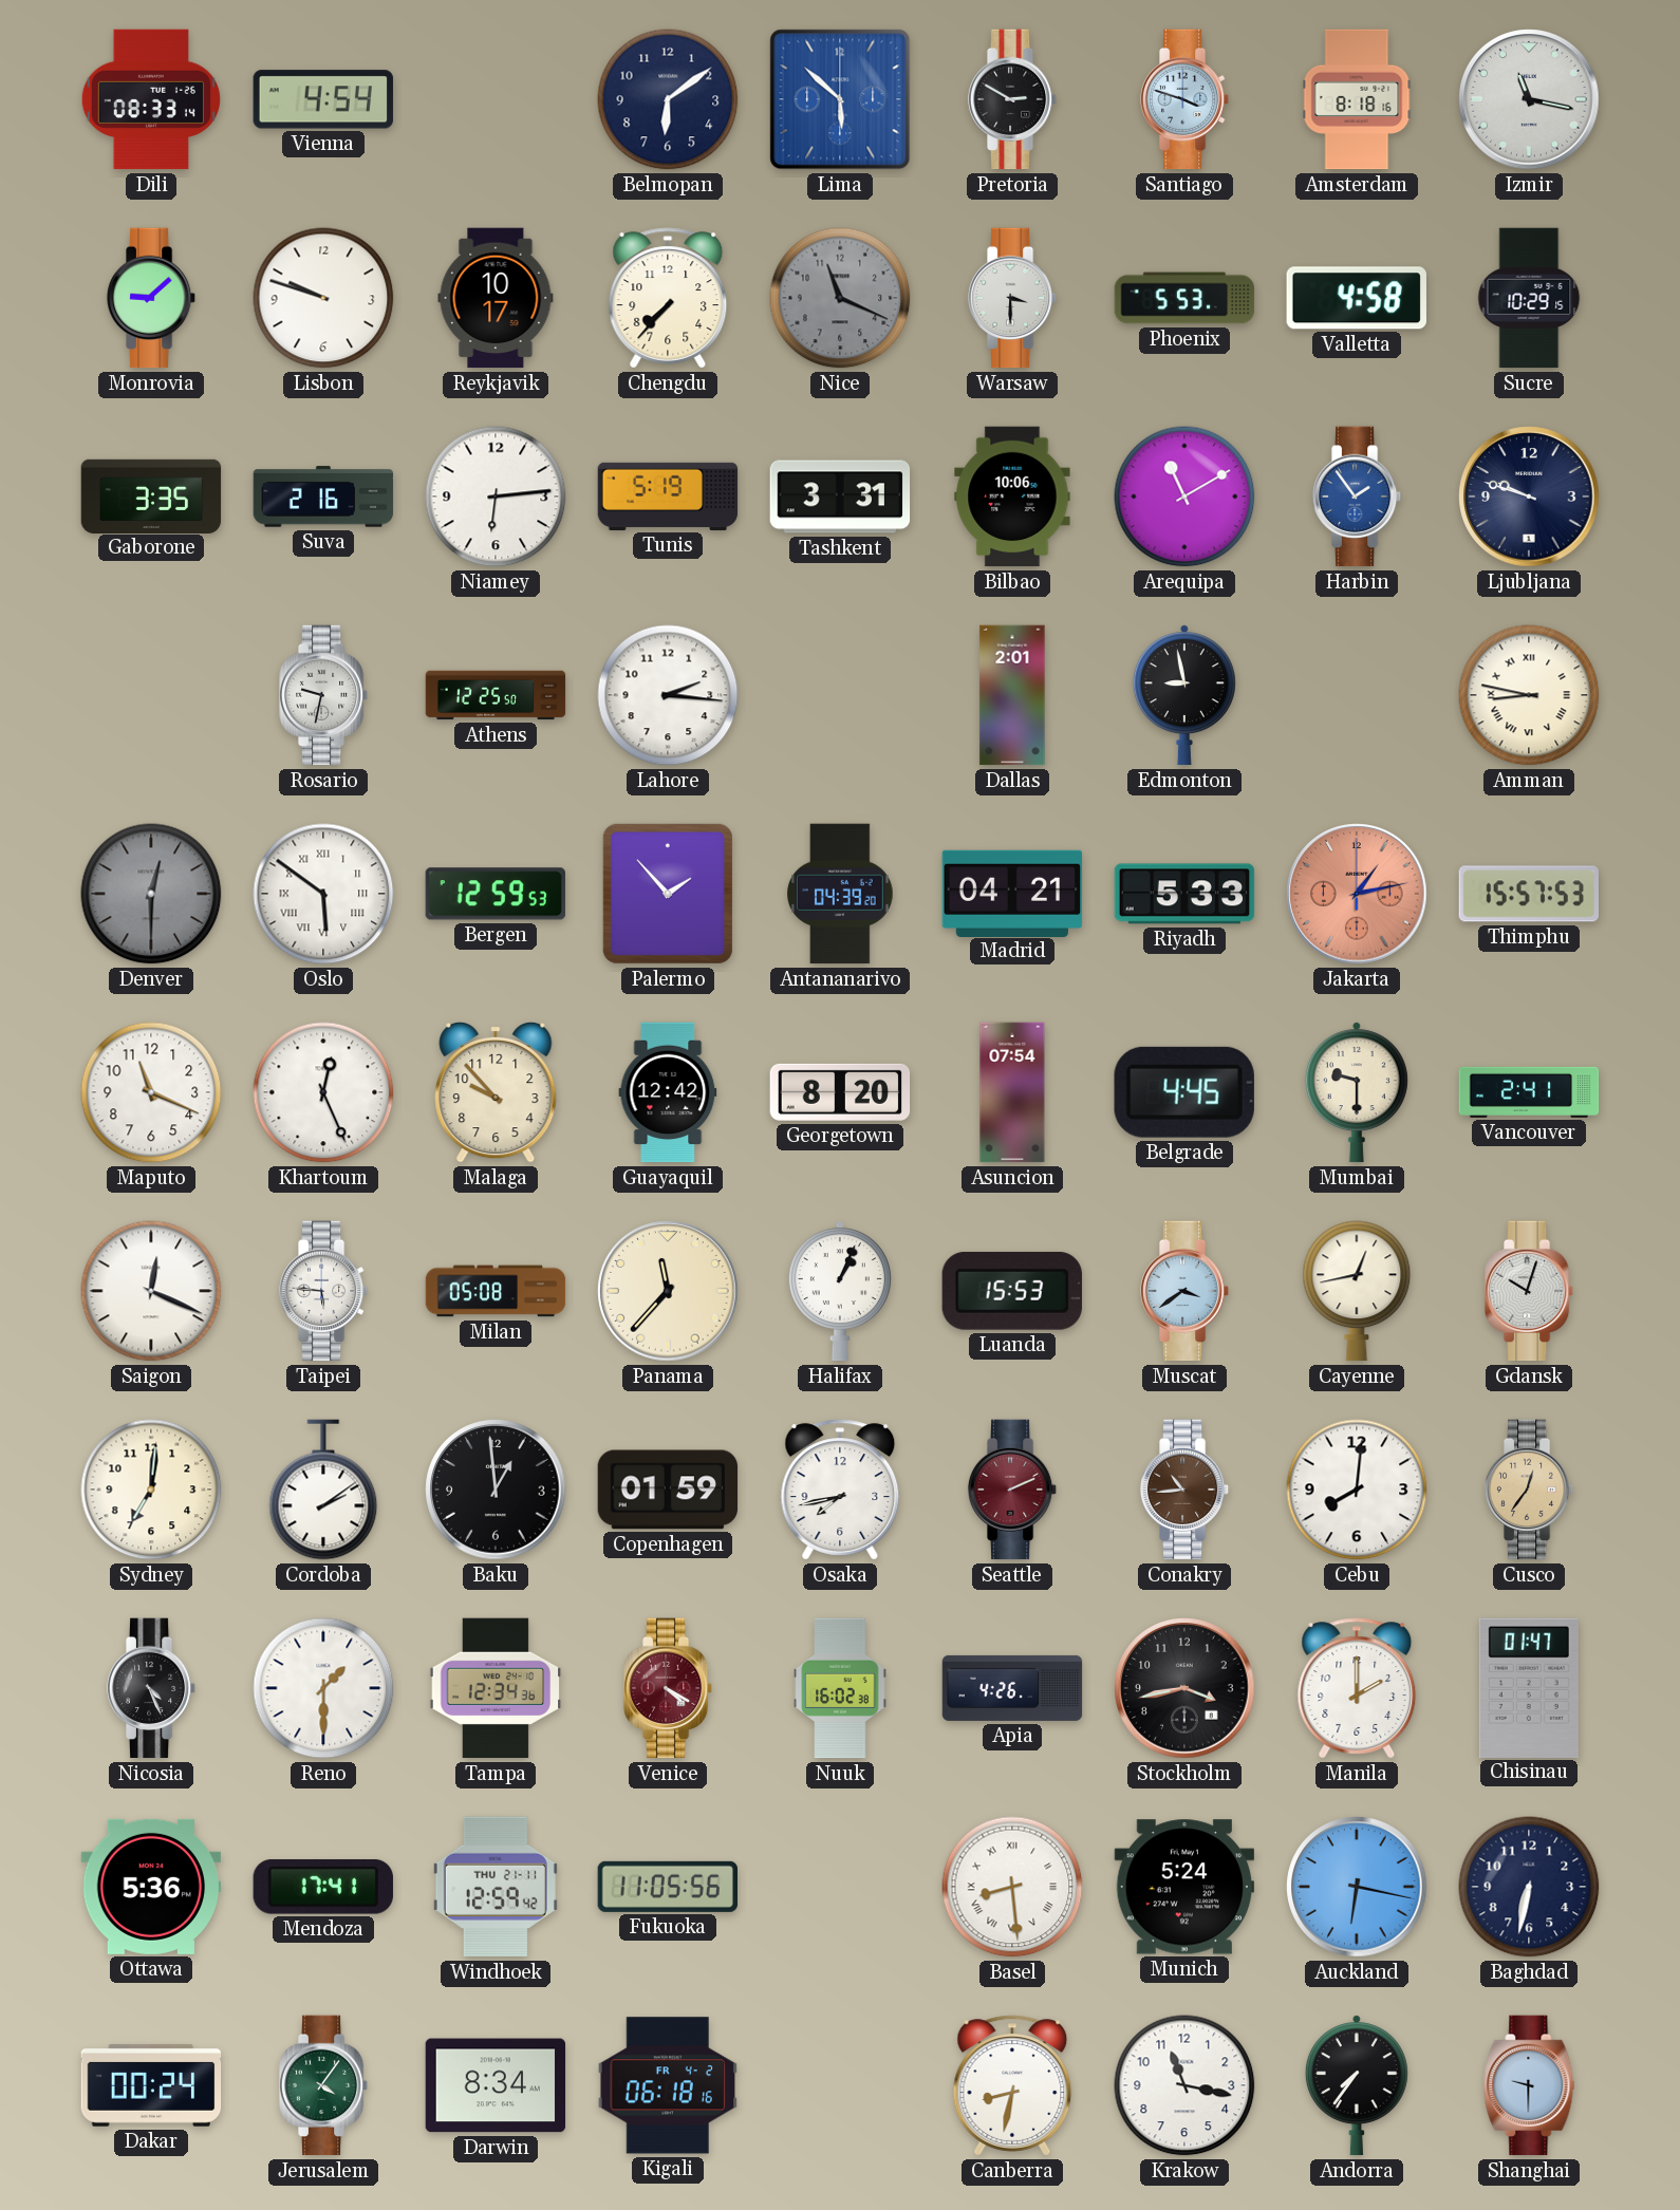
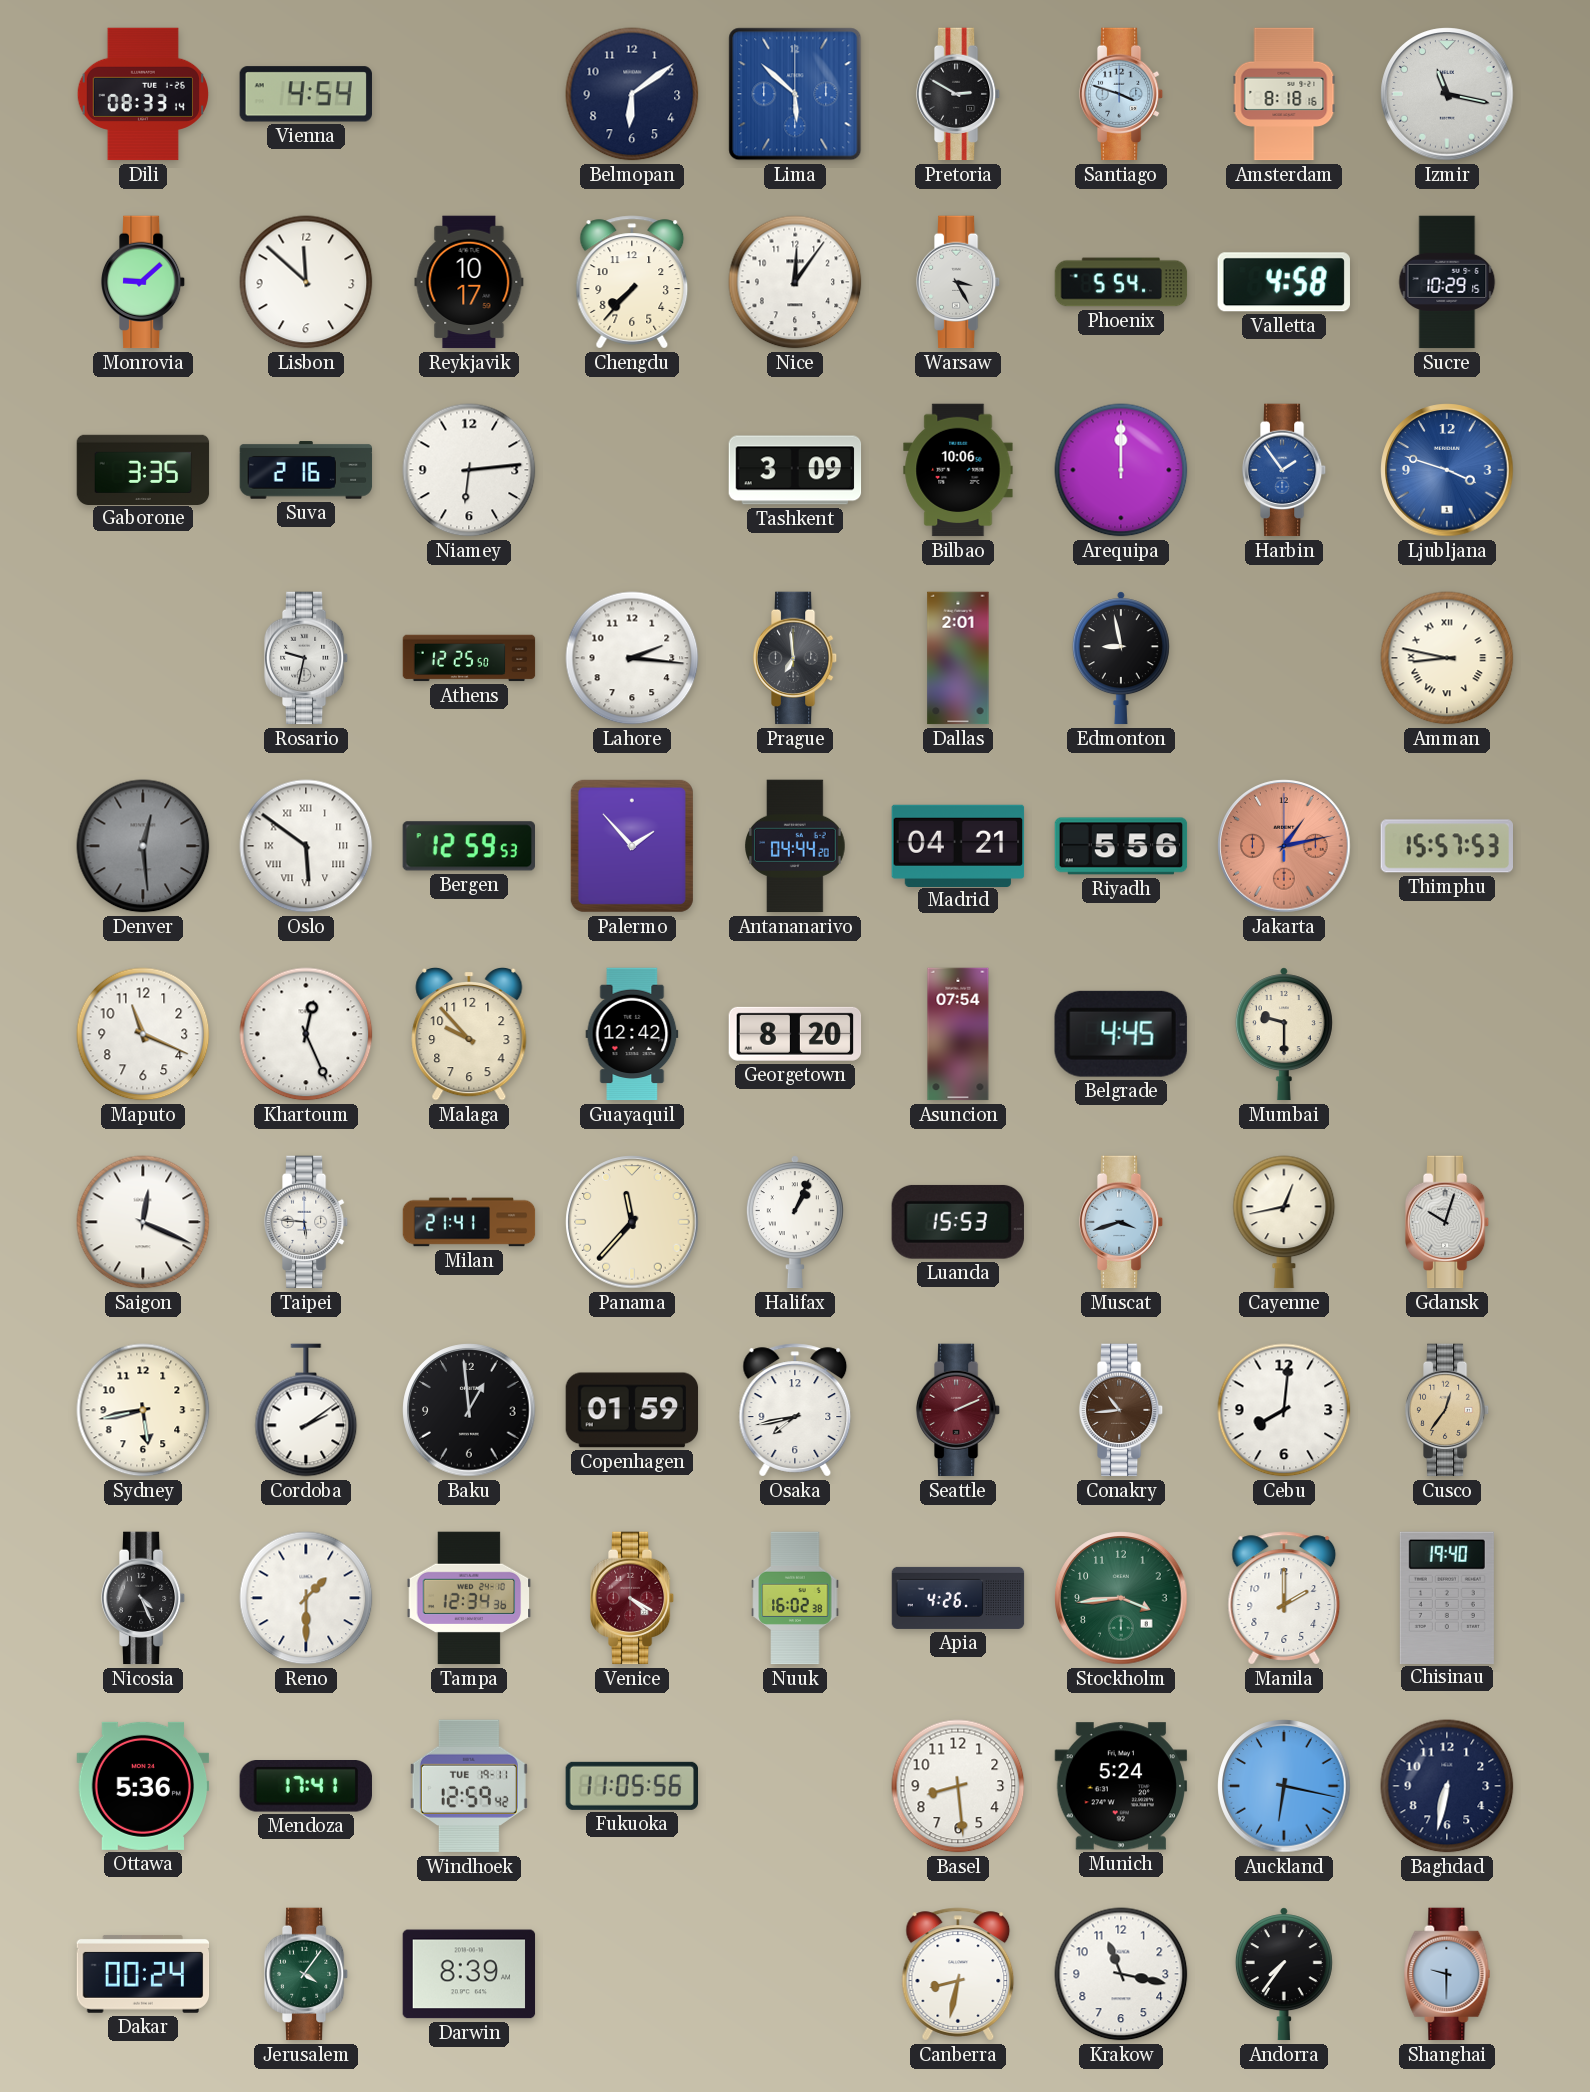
Lisbon: 9:48 -> 11:52
Nice: 11:19 -> 12:06
Nice dial: grey -> white
Warsaw: 3:30 -> 3:25
Phoenix: 5:53 -> 5:54
Tunis: 5:19 -> none
Tashkent: 3:31 -> 3:09
Arequipa: 11:10 -> 12:00
Ljubljana: 9:48 -> 3:48
Ljubljana dial: navy -> blue
Prague: none -> 6:59
Denver: 12:30 -> 12:29
Antananarivo: 04:39 -> 04:44
Riyadh: 5:33 -> 5:56
Vancouver: 2:41 -> none
Milan: 05:08 -> 21:41
Muscat: 3:39 -> 3:42
Sydney: 7:01 -> 5:43
Stockholm: 3:43 -> 3:44
Stockholm dial: black -> green
Chisinau: 01:47 -> 19:40
Windhoek date: THU 21-11 -> TUE 19-11
Basel numerals: Roman -> Arabic
Darwin: 8:34 -> 8:39
Kigali: 06:18 -> none
